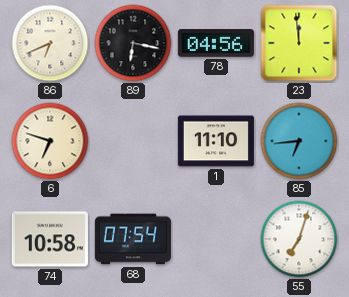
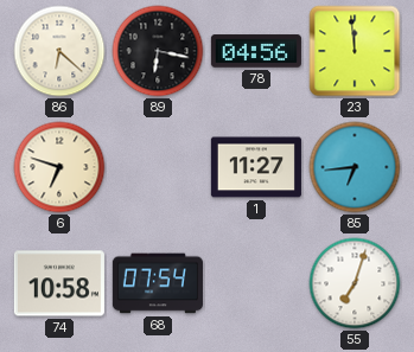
86: 6:41 -> 6:22
1: 11:10 -> 11:27
